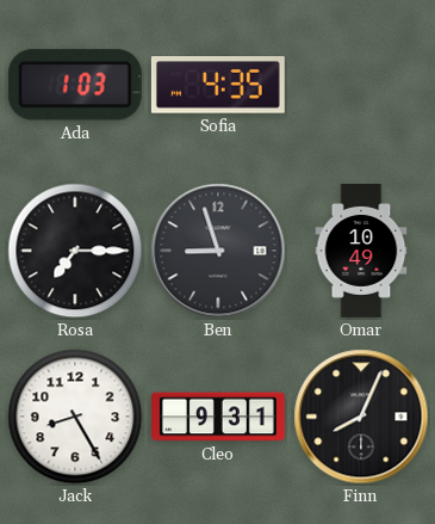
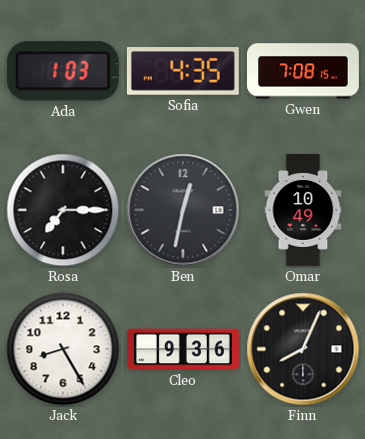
Gwen: none -> 7:08
Ben: 8:57 -> 12:32
Cleo: 9:31 -> 9:36
